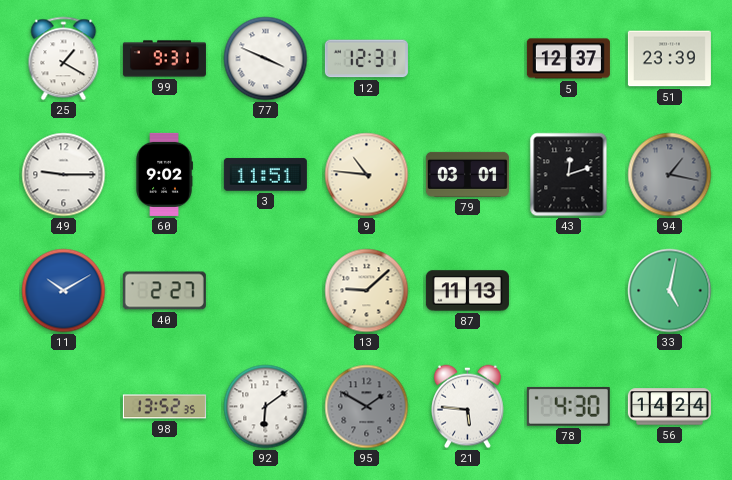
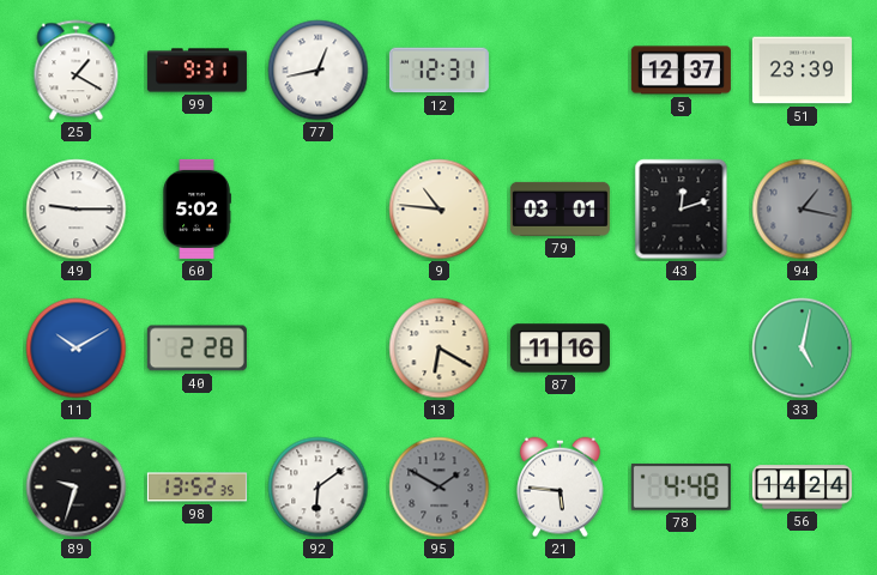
77: 3:49 -> 12:43
60: 9:02 -> 5:02
3: 11:51 -> none
40: 2:27 -> 2:28
13: 9:08 -> 6:20
87: 11:13 -> 11:16
89: none -> 9:33
78: 4:30 -> 4:48
